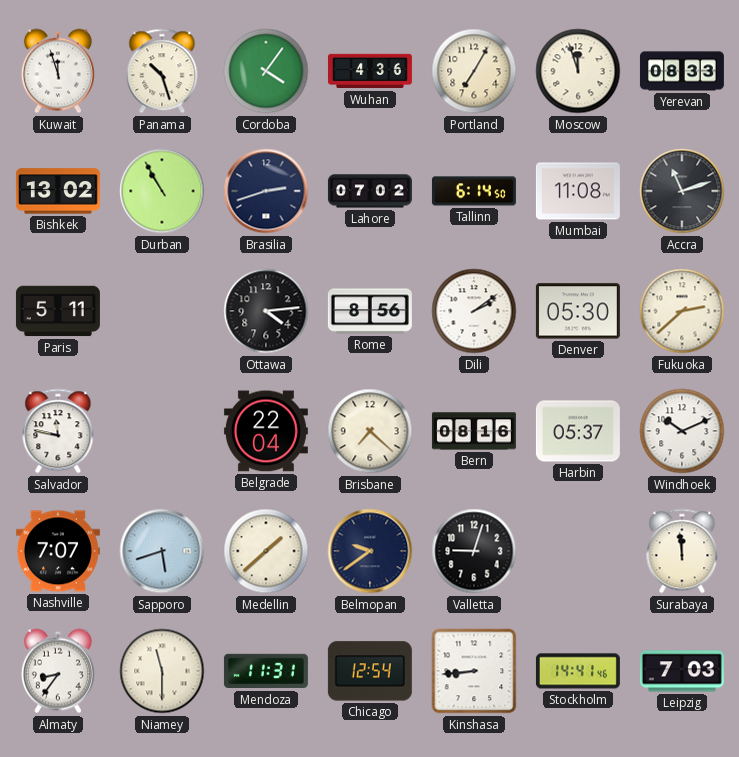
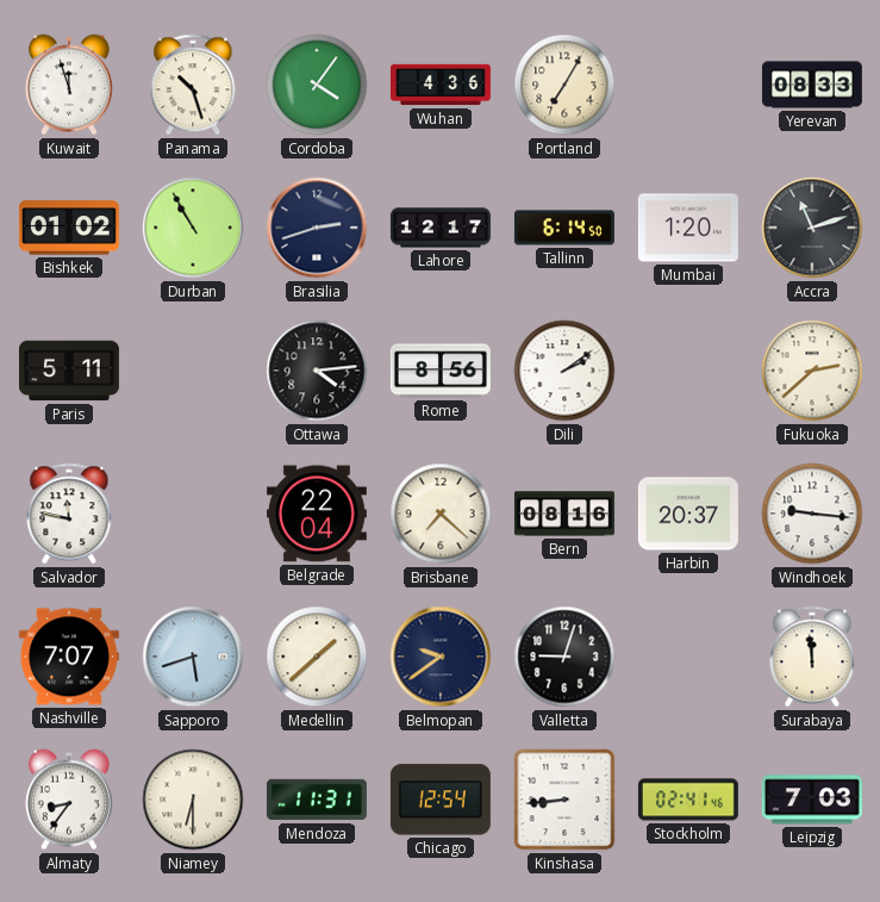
Moscow: 11:57 -> none
Bishkek: 13:02 -> 01:02
Lahore: 07:02 -> 12:17
Mumbai: 11:08 -> 1:20
Denver: 05:30 -> none
Harbin: 05:37 -> 20:37
Windhoek: 10:11 -> 9:16
Niamey: 11:30 -> 6:30
Stockholm: 14:41 -> 02:41
